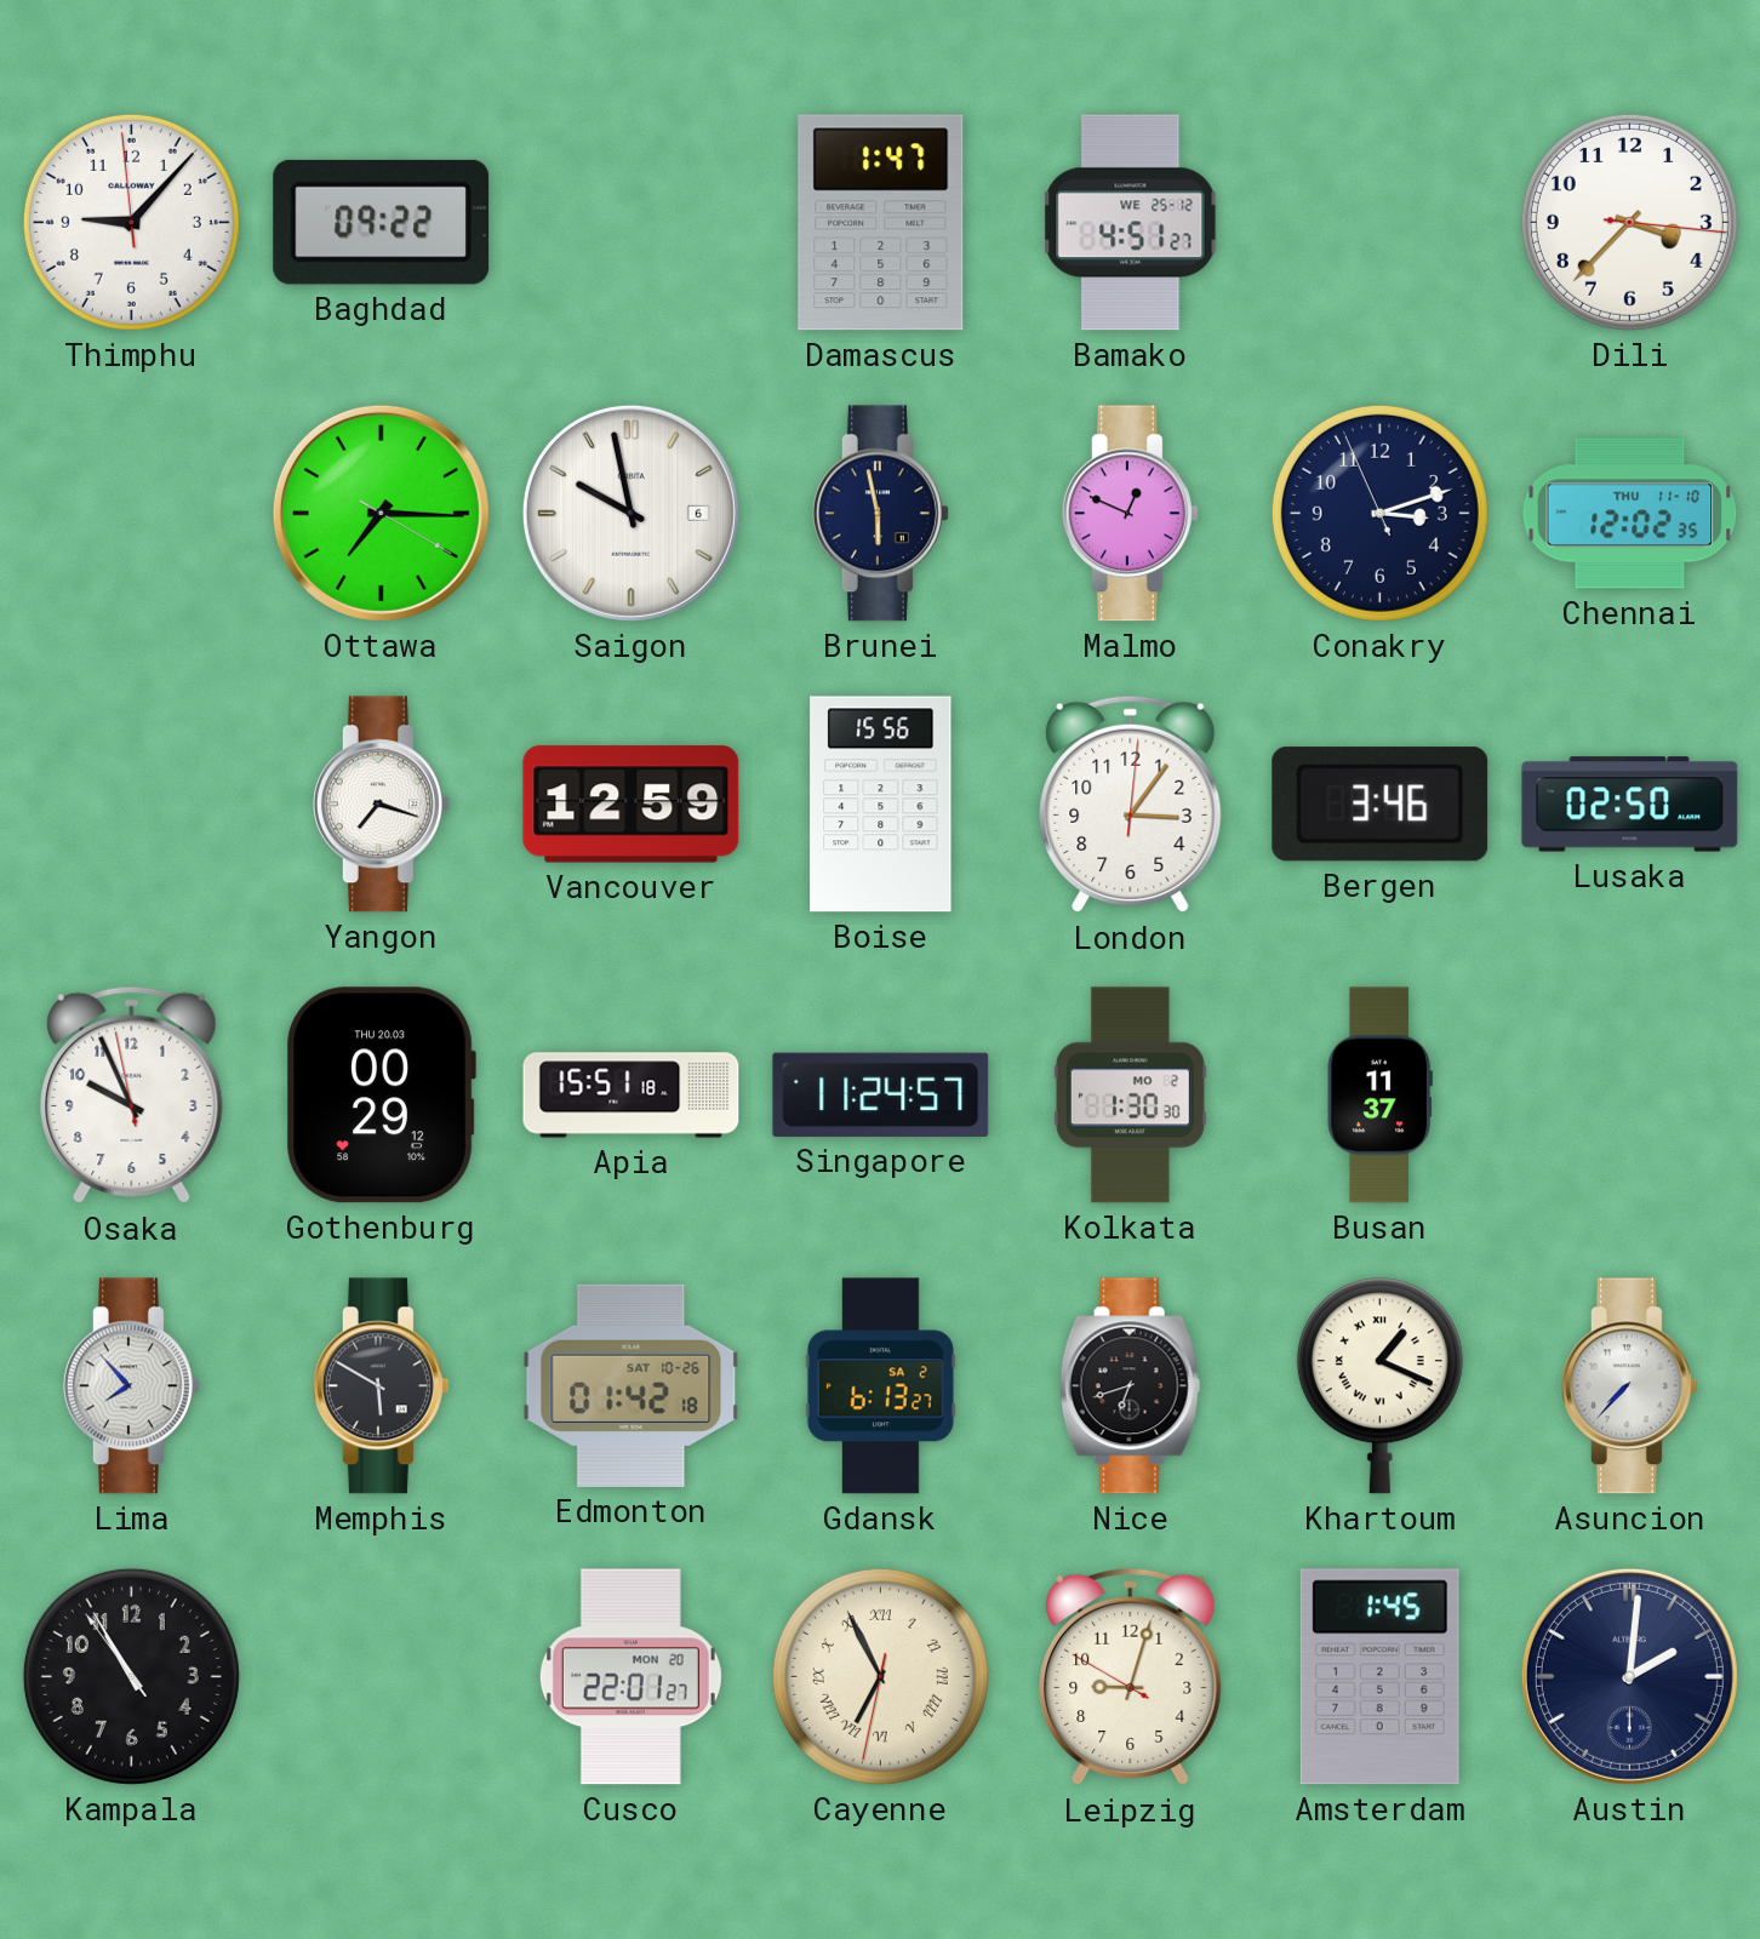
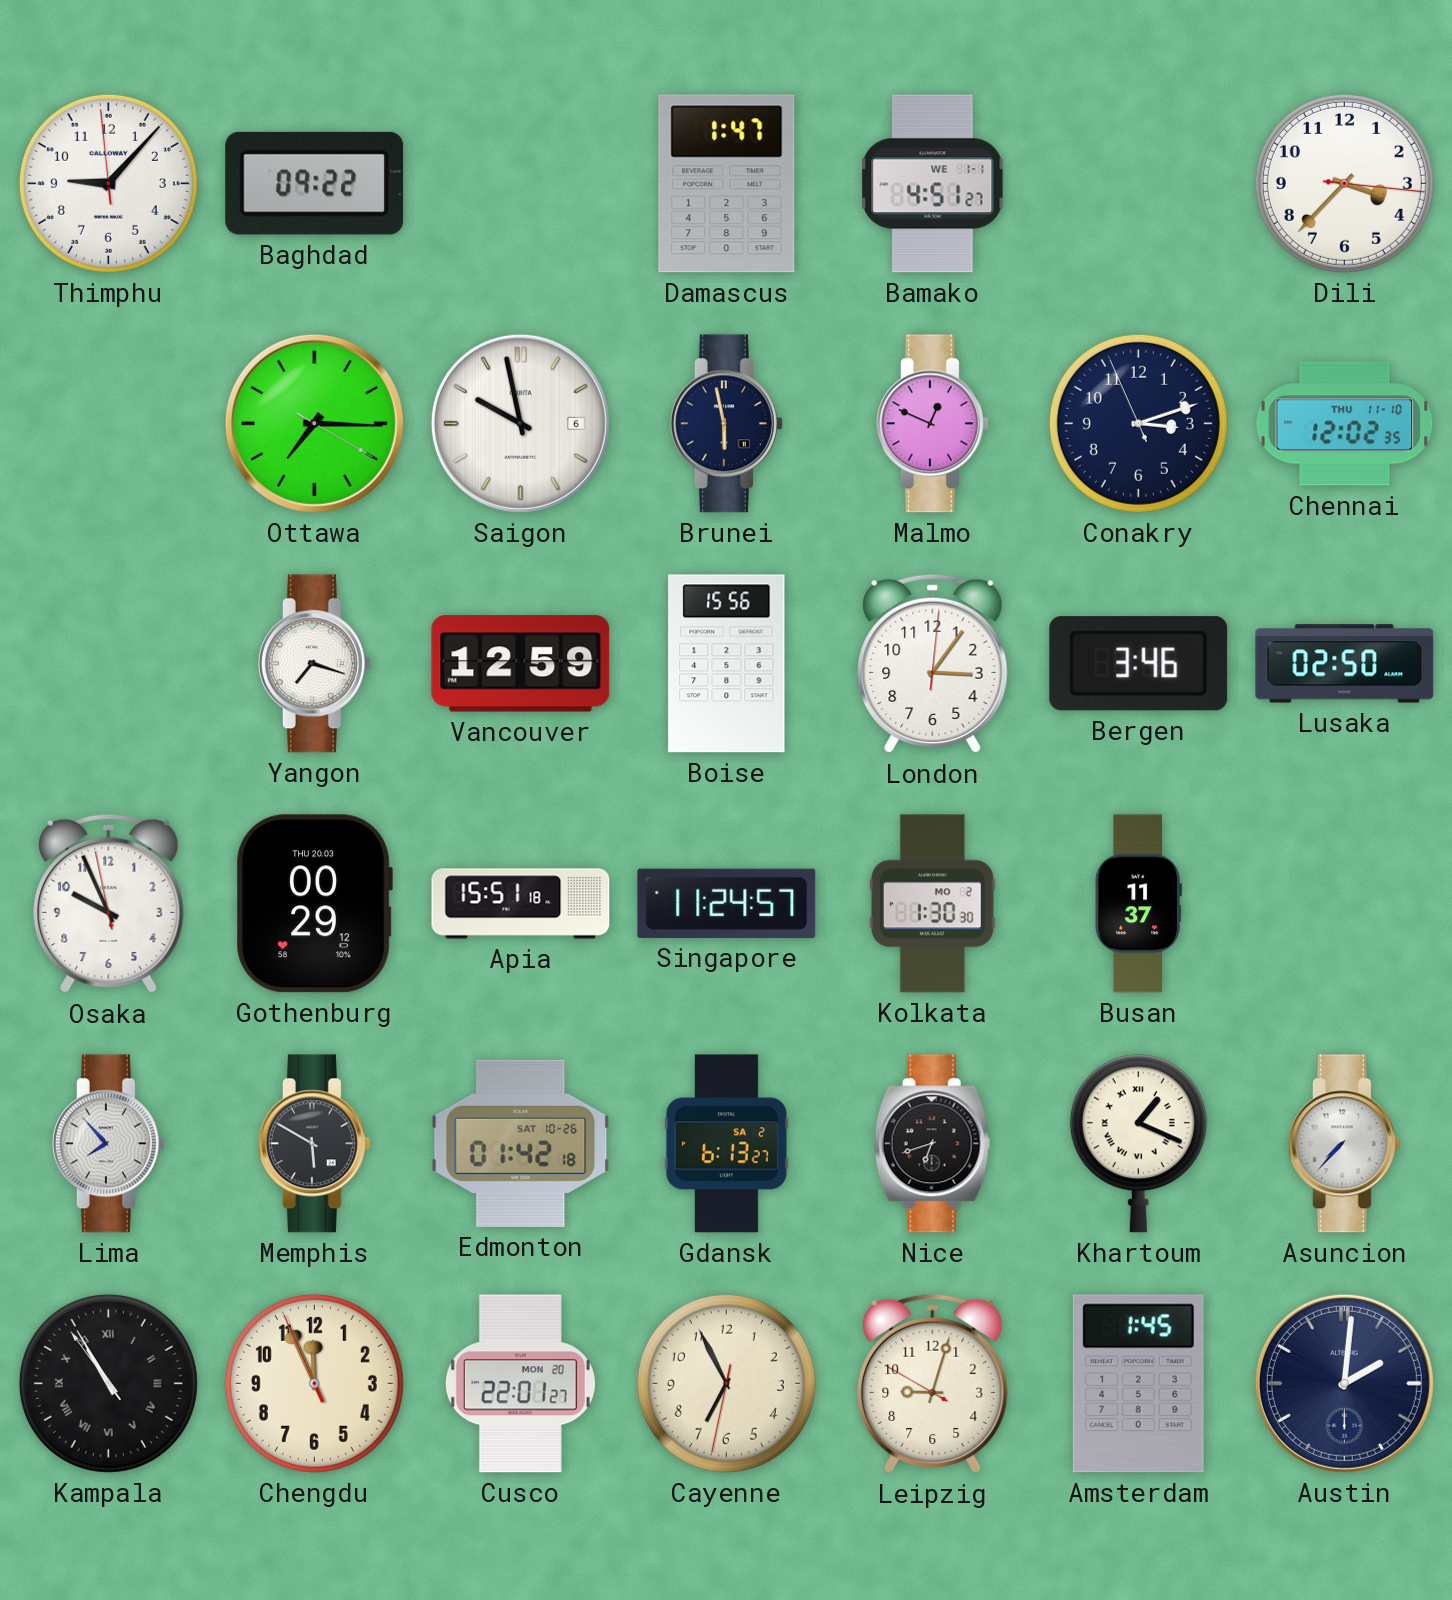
Bamako date: WE 25-12 -> WE 1-1
Kampala numerals: Arabic -> Roman
Chengdu: none -> 11:55
Cayenne numerals: Roman -> Arabic
